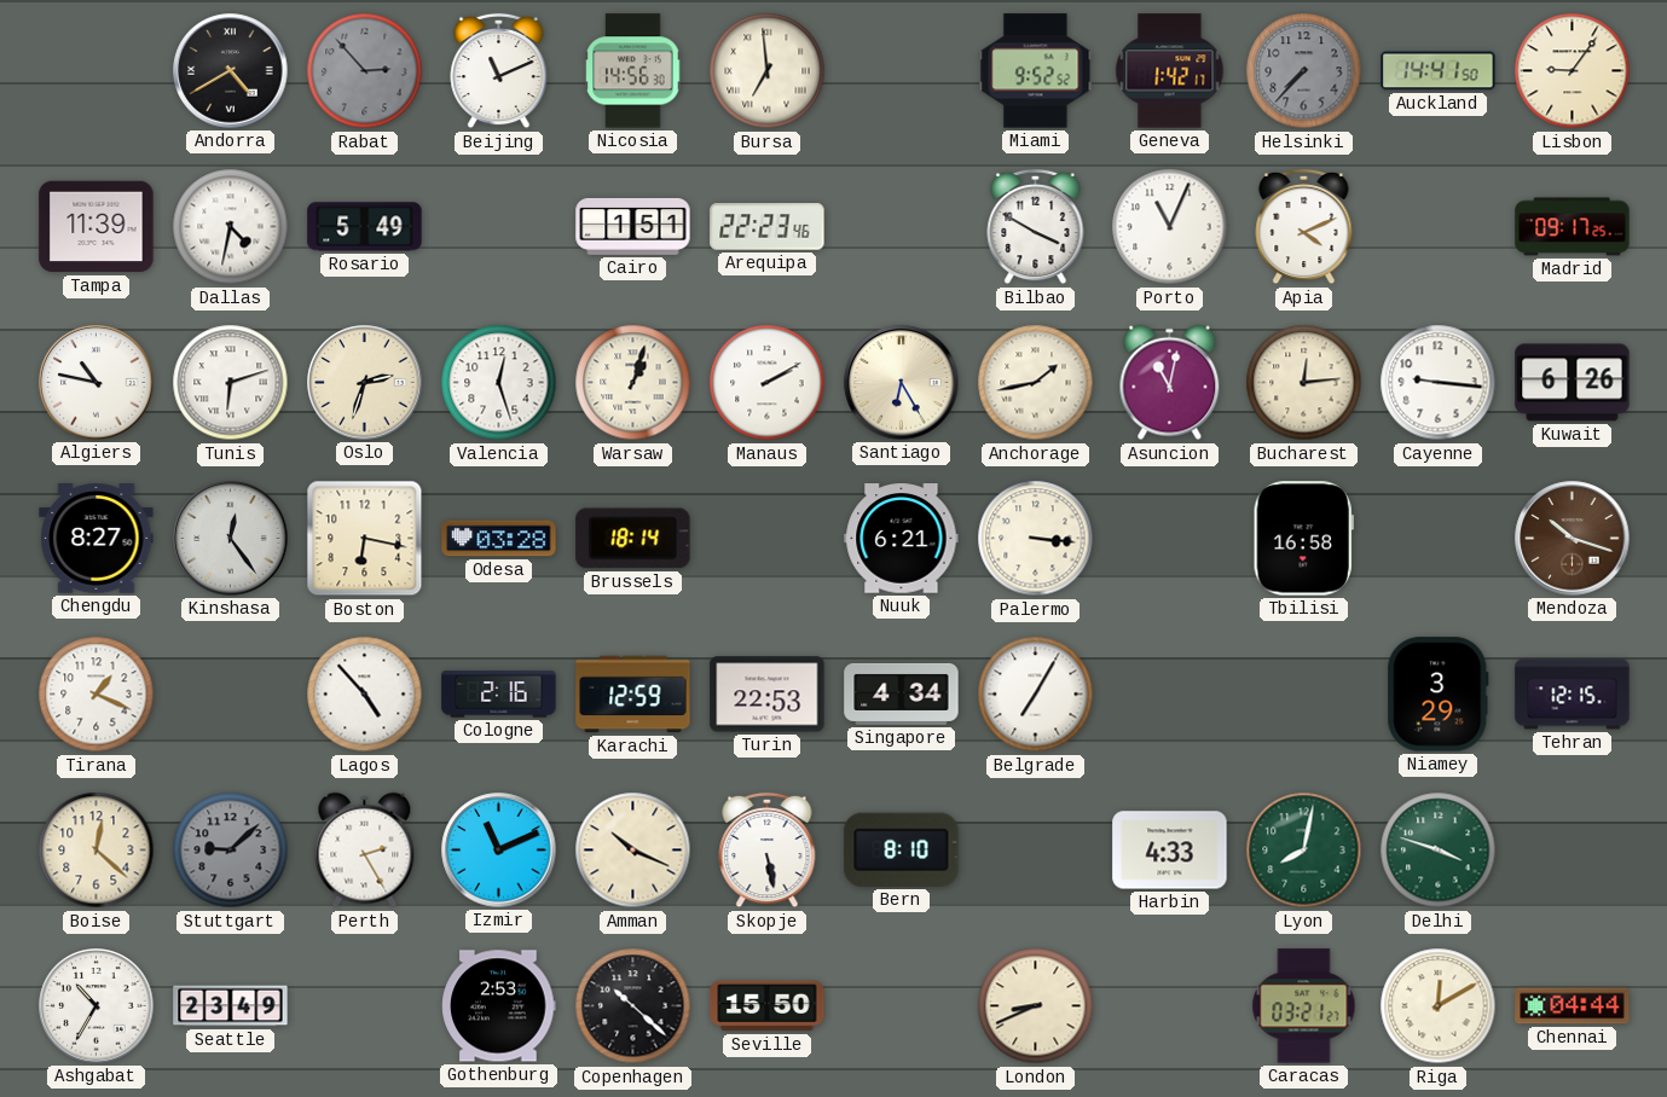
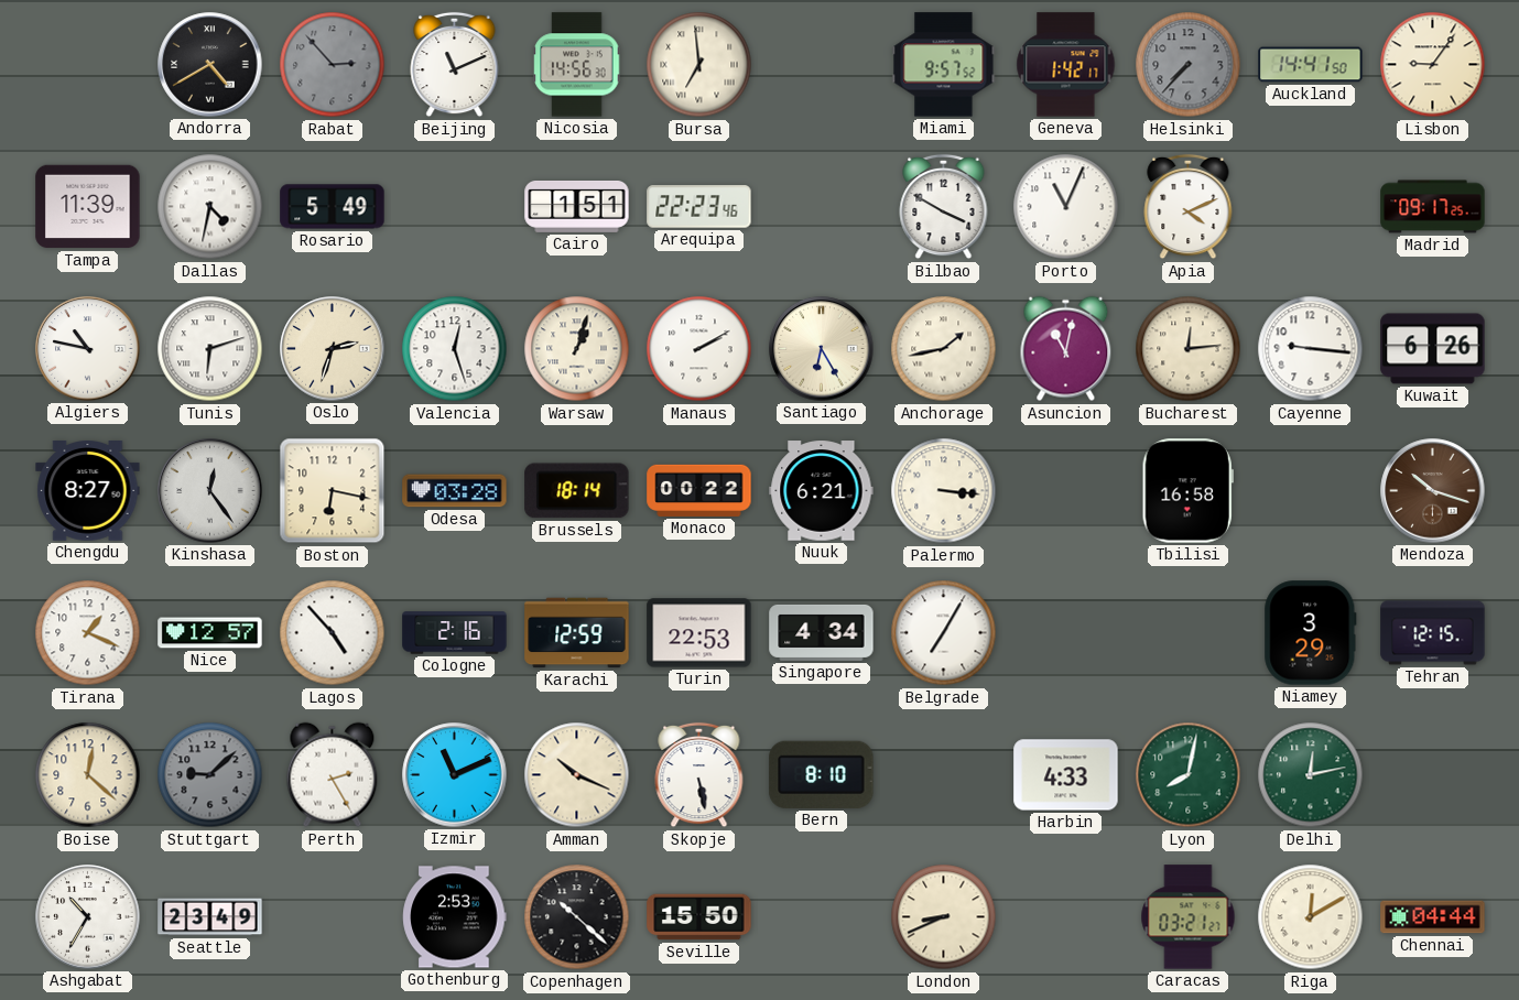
Miami: 9:52 -> 9:57
Monaco: none -> 00:22
Nice: none -> 12:57
Delhi: 3:48 -> 12:13
